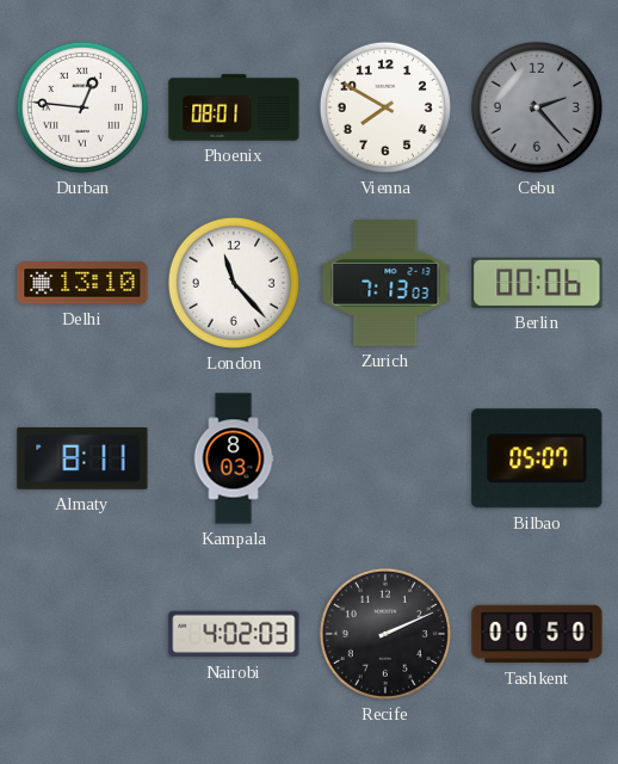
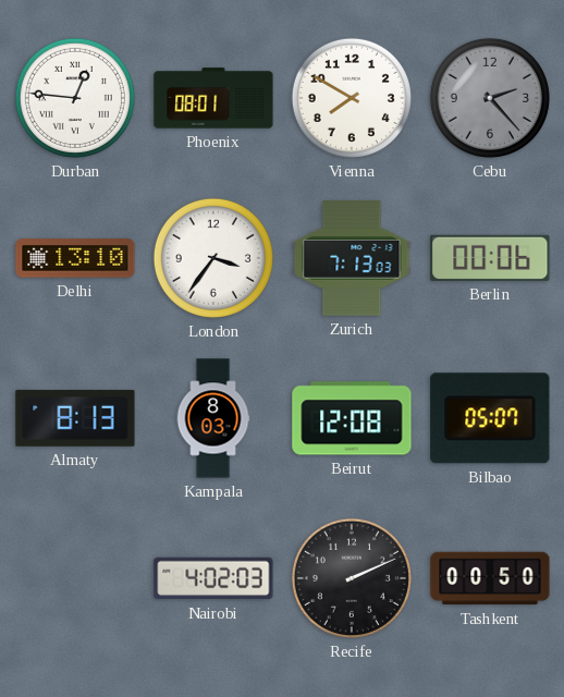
London: 11:23 -> 3:36
Almaty: 8:11 -> 8:13
Beirut: none -> 12:08
